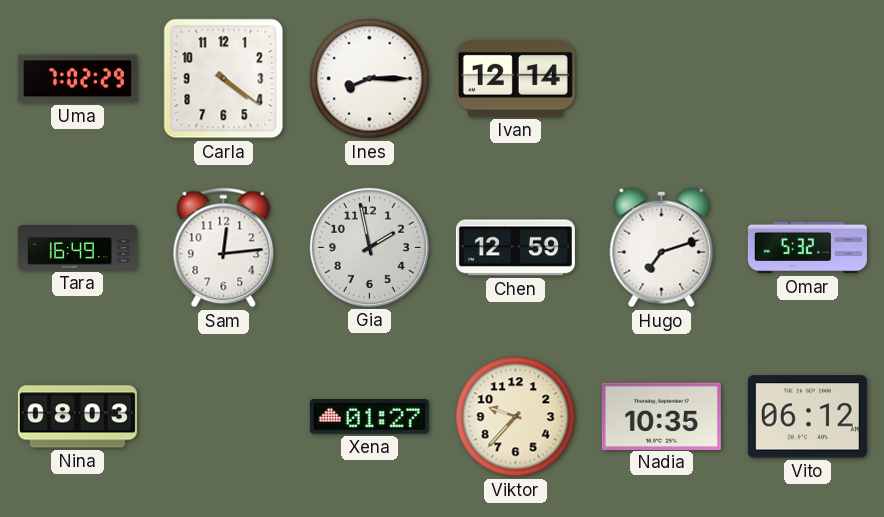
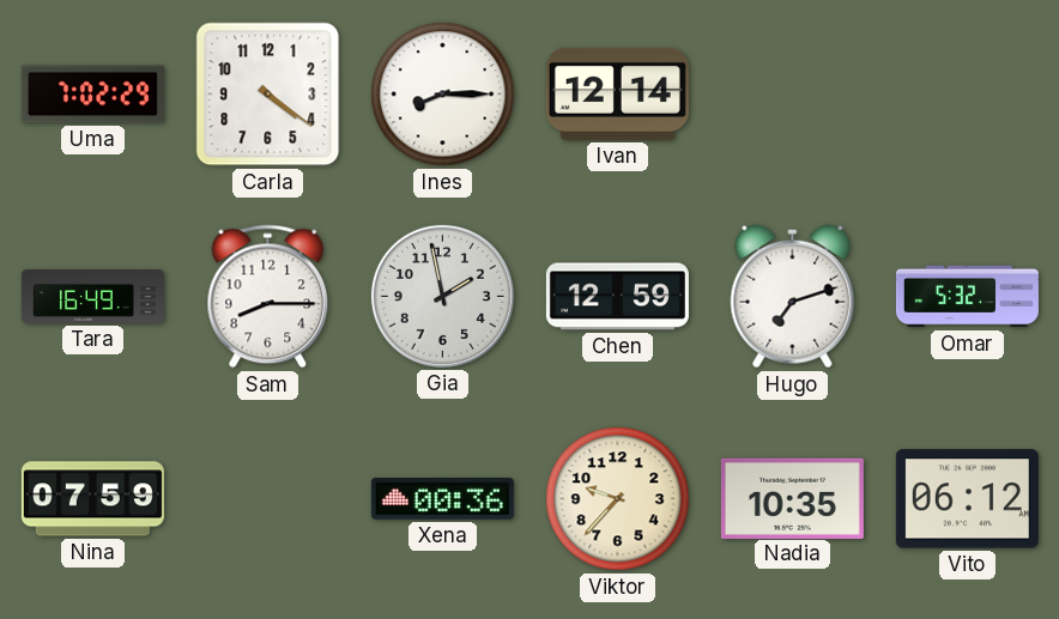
Sam: 12:14 -> 8:15
Nina: 08:03 -> 07:59
Xena: 01:27 -> 00:36
